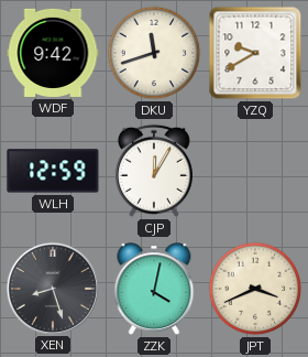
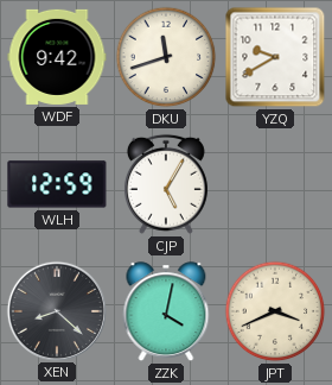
CJP: 12:05 -> 5:05
XEN: 8:27 -> 8:22
